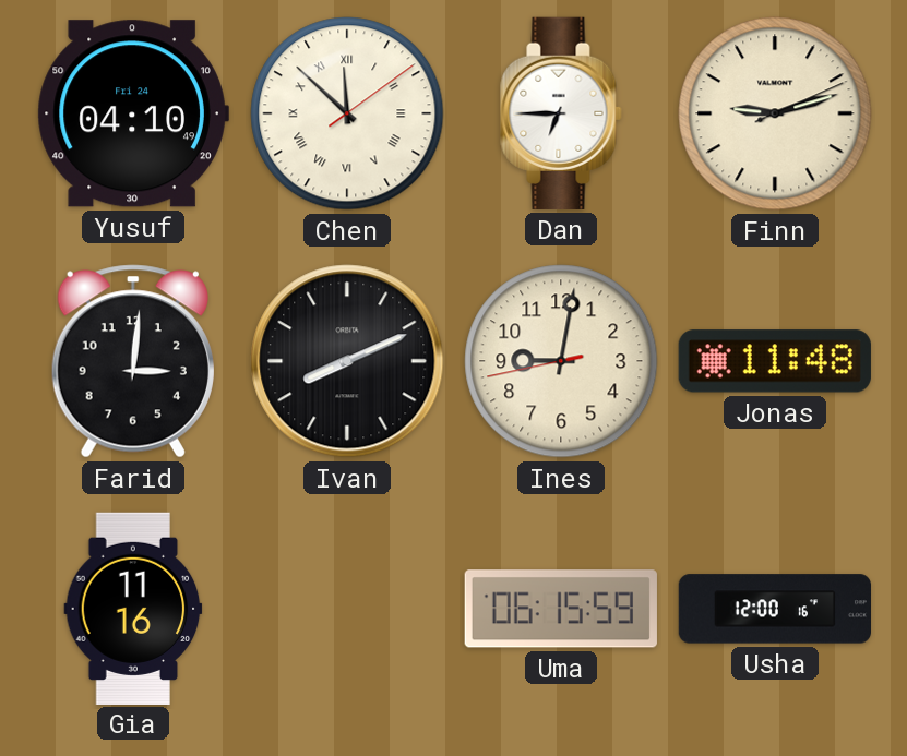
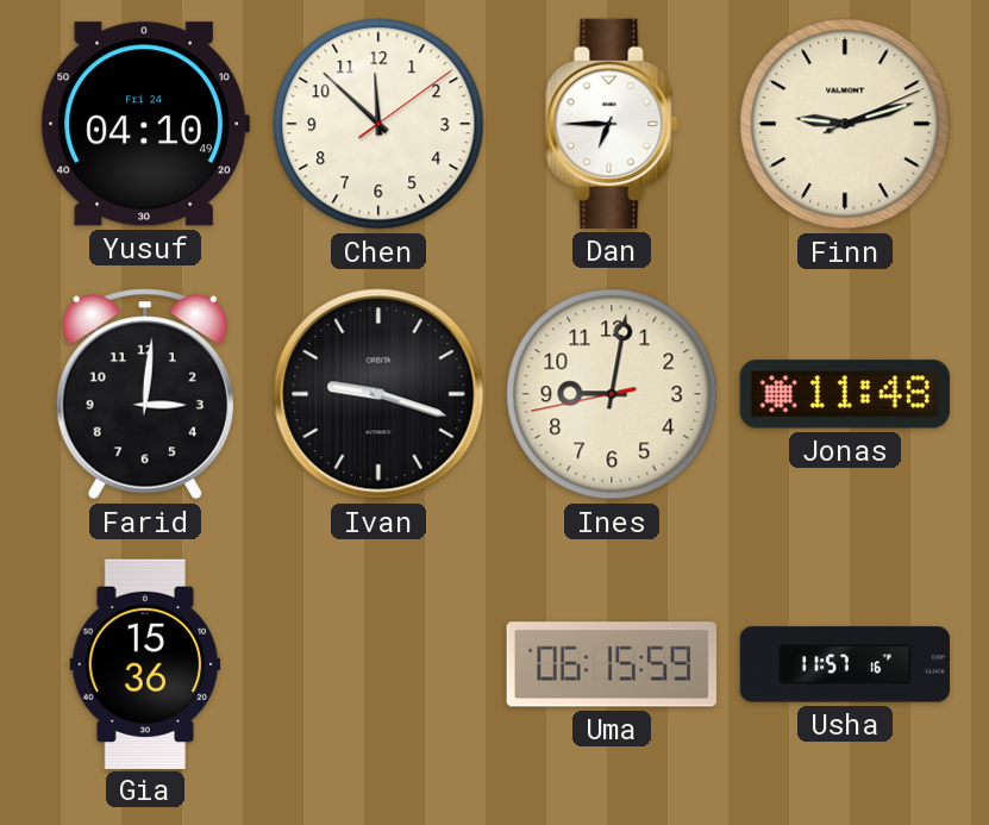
Chen numerals: Roman -> Arabic
Ivan: 8:11 -> 9:18
Gia: 11:16 -> 15:36
Usha: 12:00 -> 11:57
